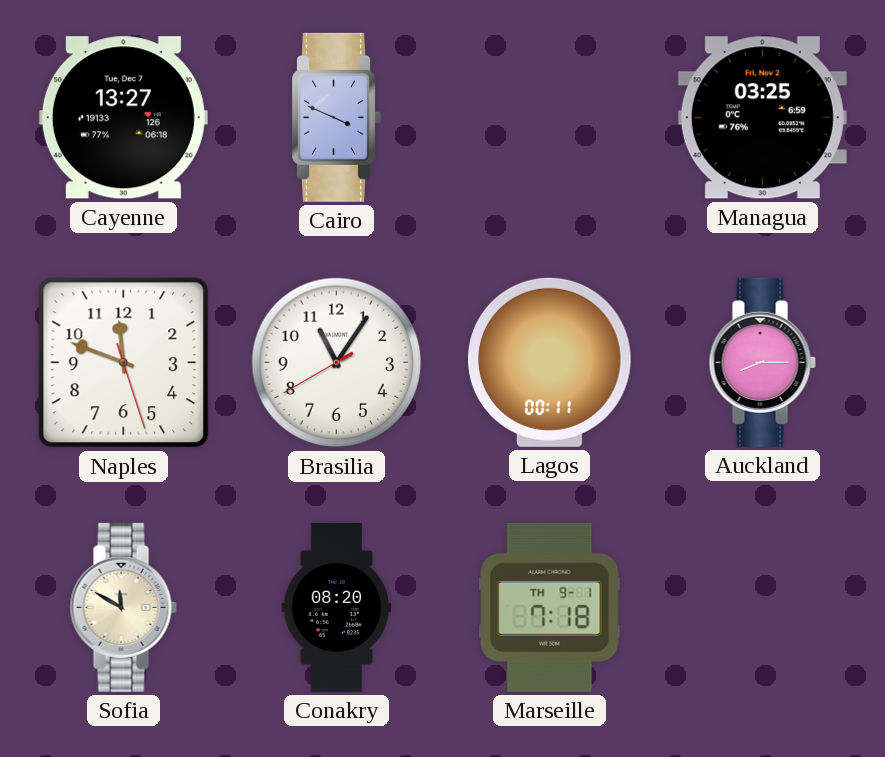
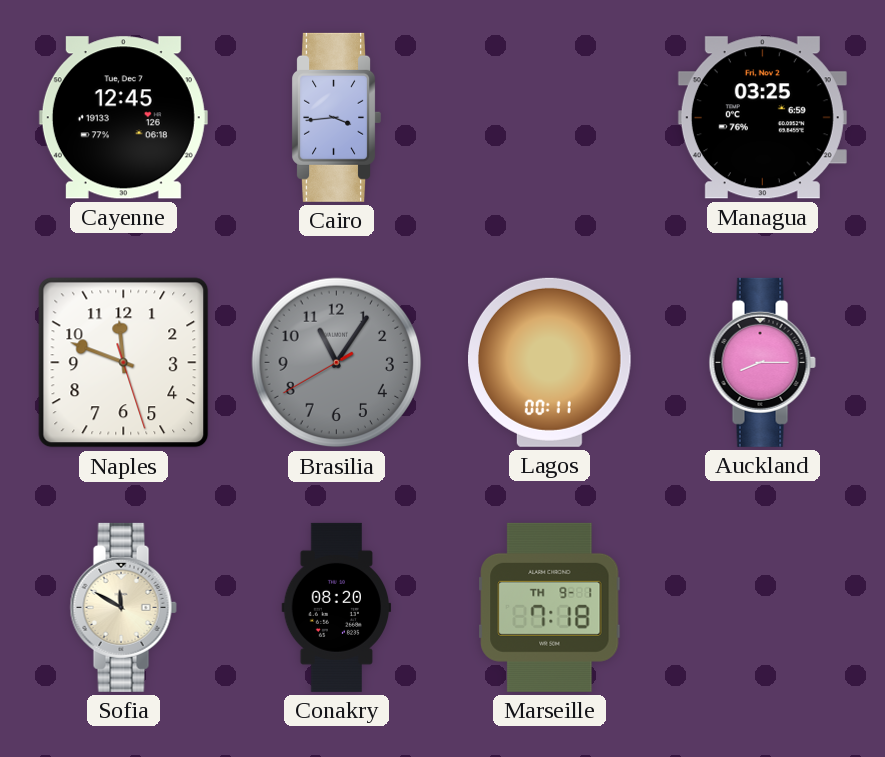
Cayenne: 13:27 -> 12:45
Cairo: 3:49 -> 3:44
Brasilia dial: white -> grey
